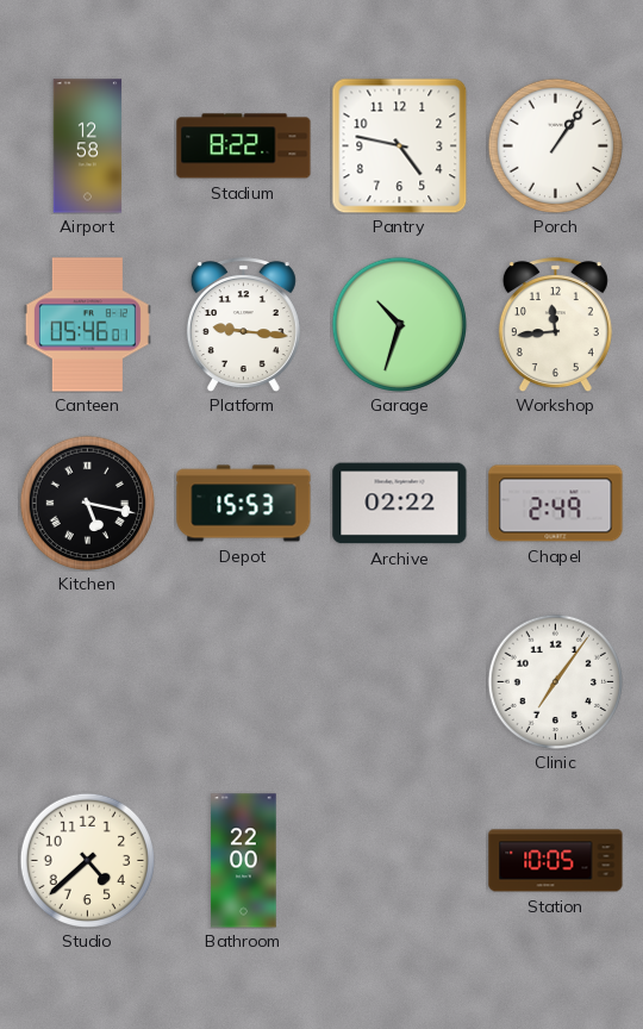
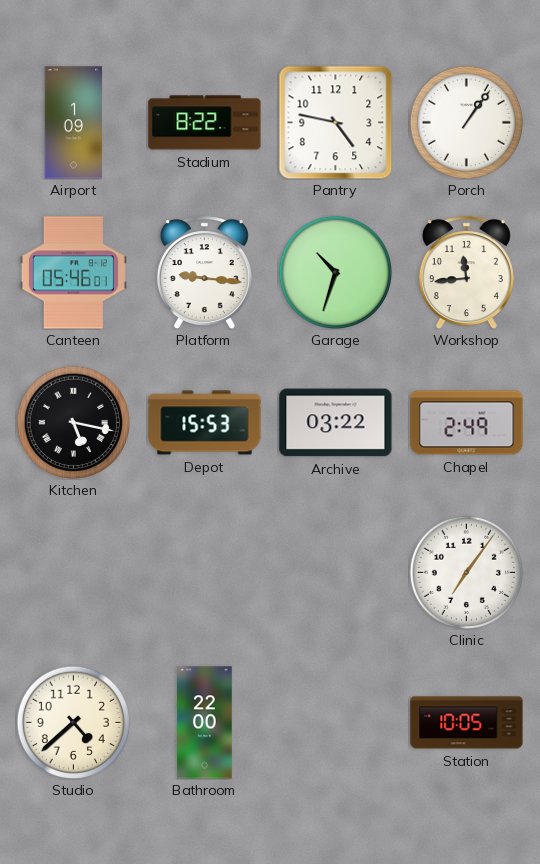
Airport: 12:58 -> 1:09
Archive: 02:22 -> 03:22
